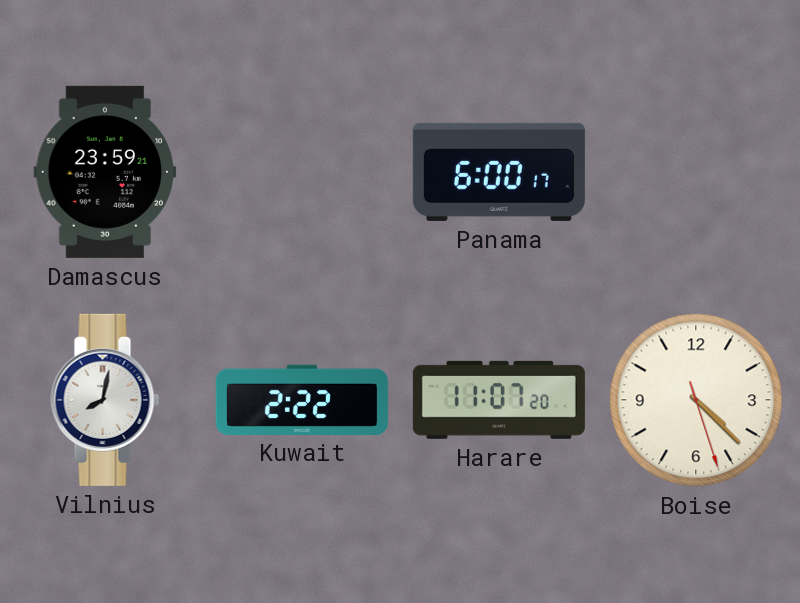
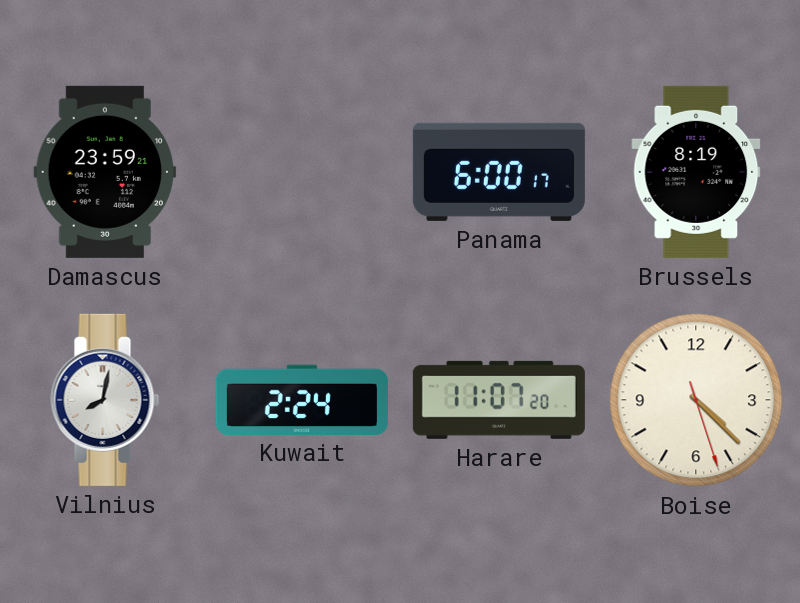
Brussels: none -> 8:19
Kuwait: 2:22 -> 2:24
